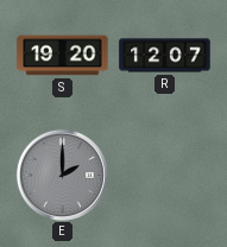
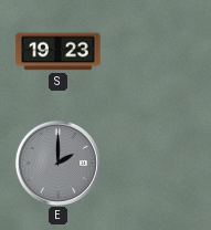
S: 19:20 -> 19:23
R: 12:07 -> none
